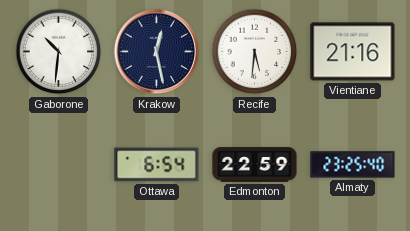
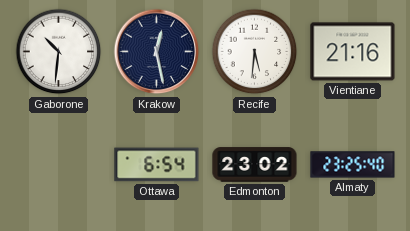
Edmonton: 22:59 -> 23:02
